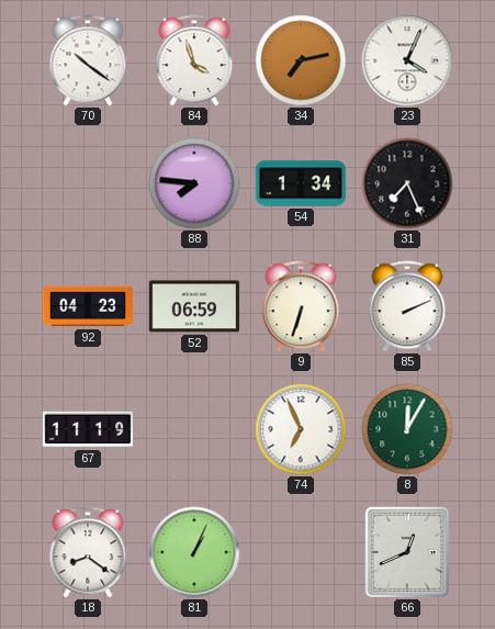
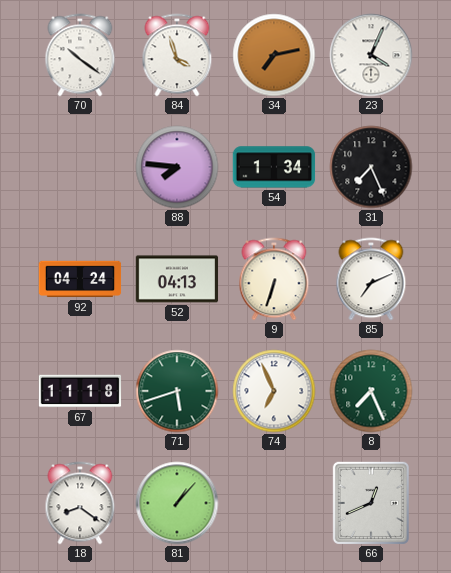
92: 04:23 -> 04:24
52: 06:59 -> 04:13
85: 2:11 -> 7:11
67: 11:19 -> 11:18
71: none -> 5:42
8: 12:05 -> 7:26
81: 1:04 -> 1:07
